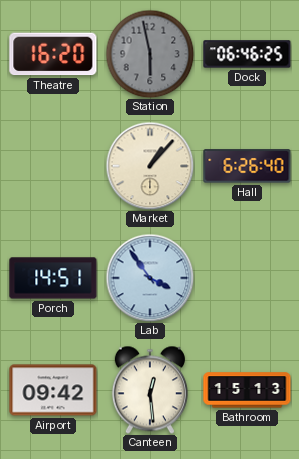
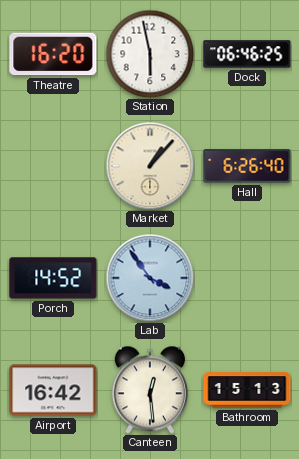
Station dial: grey -> white
Porch: 14:51 -> 14:52
Airport: 09:42 -> 16:42
